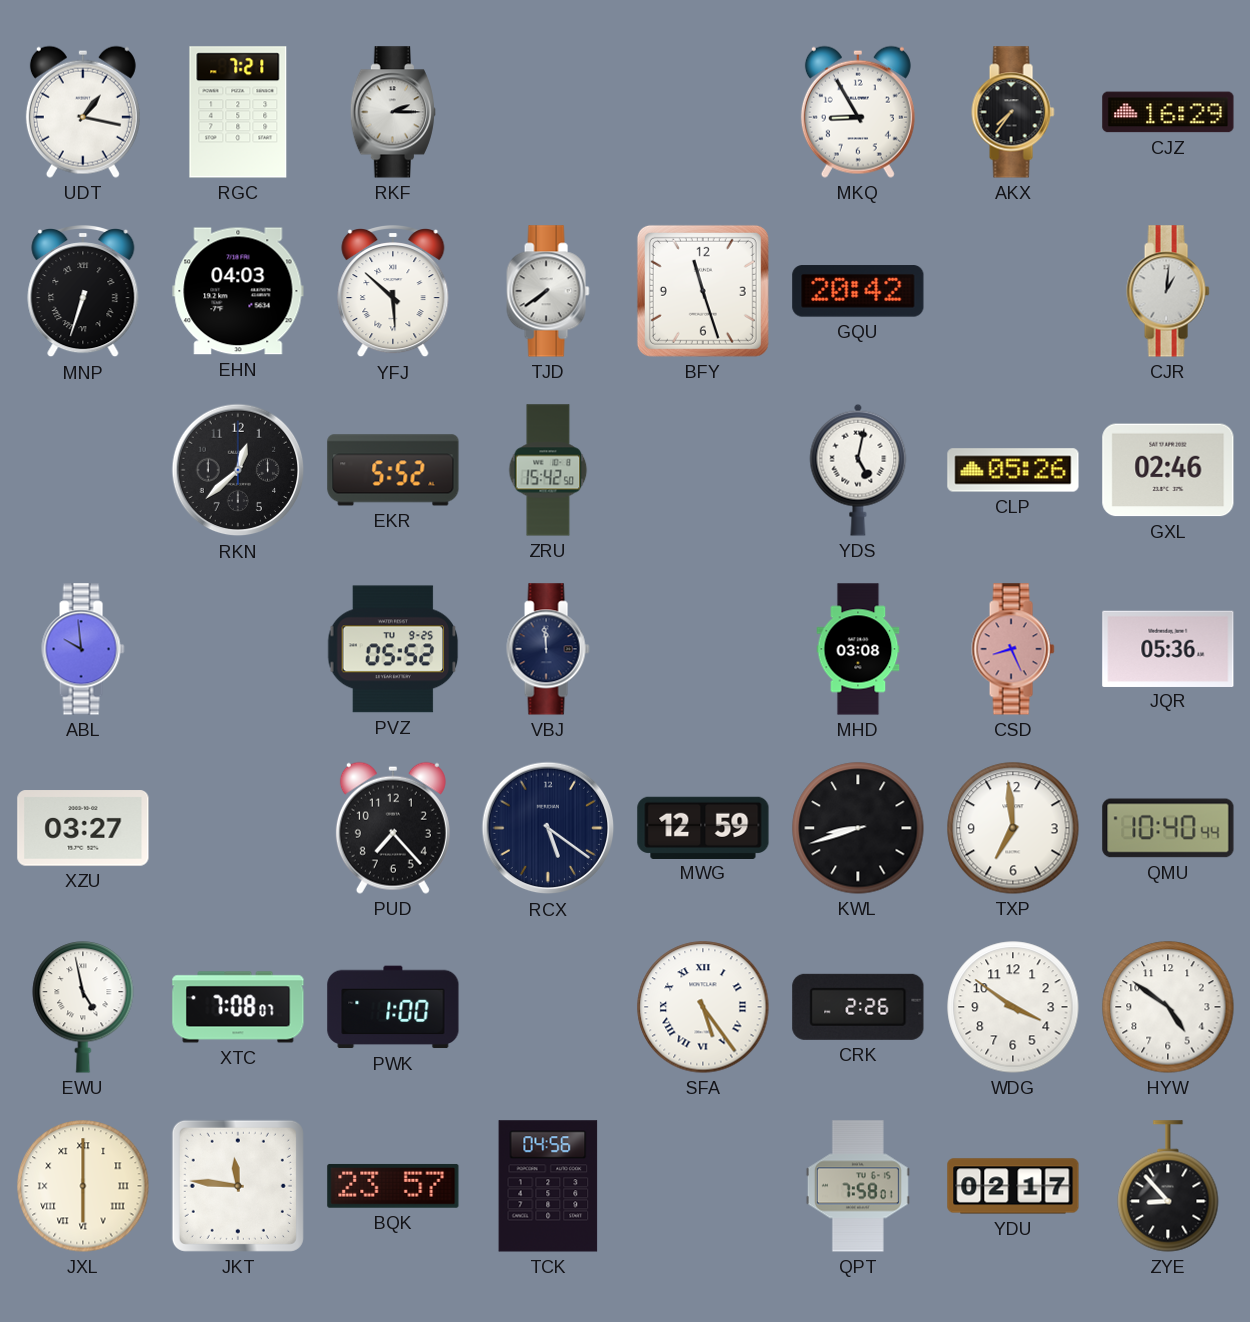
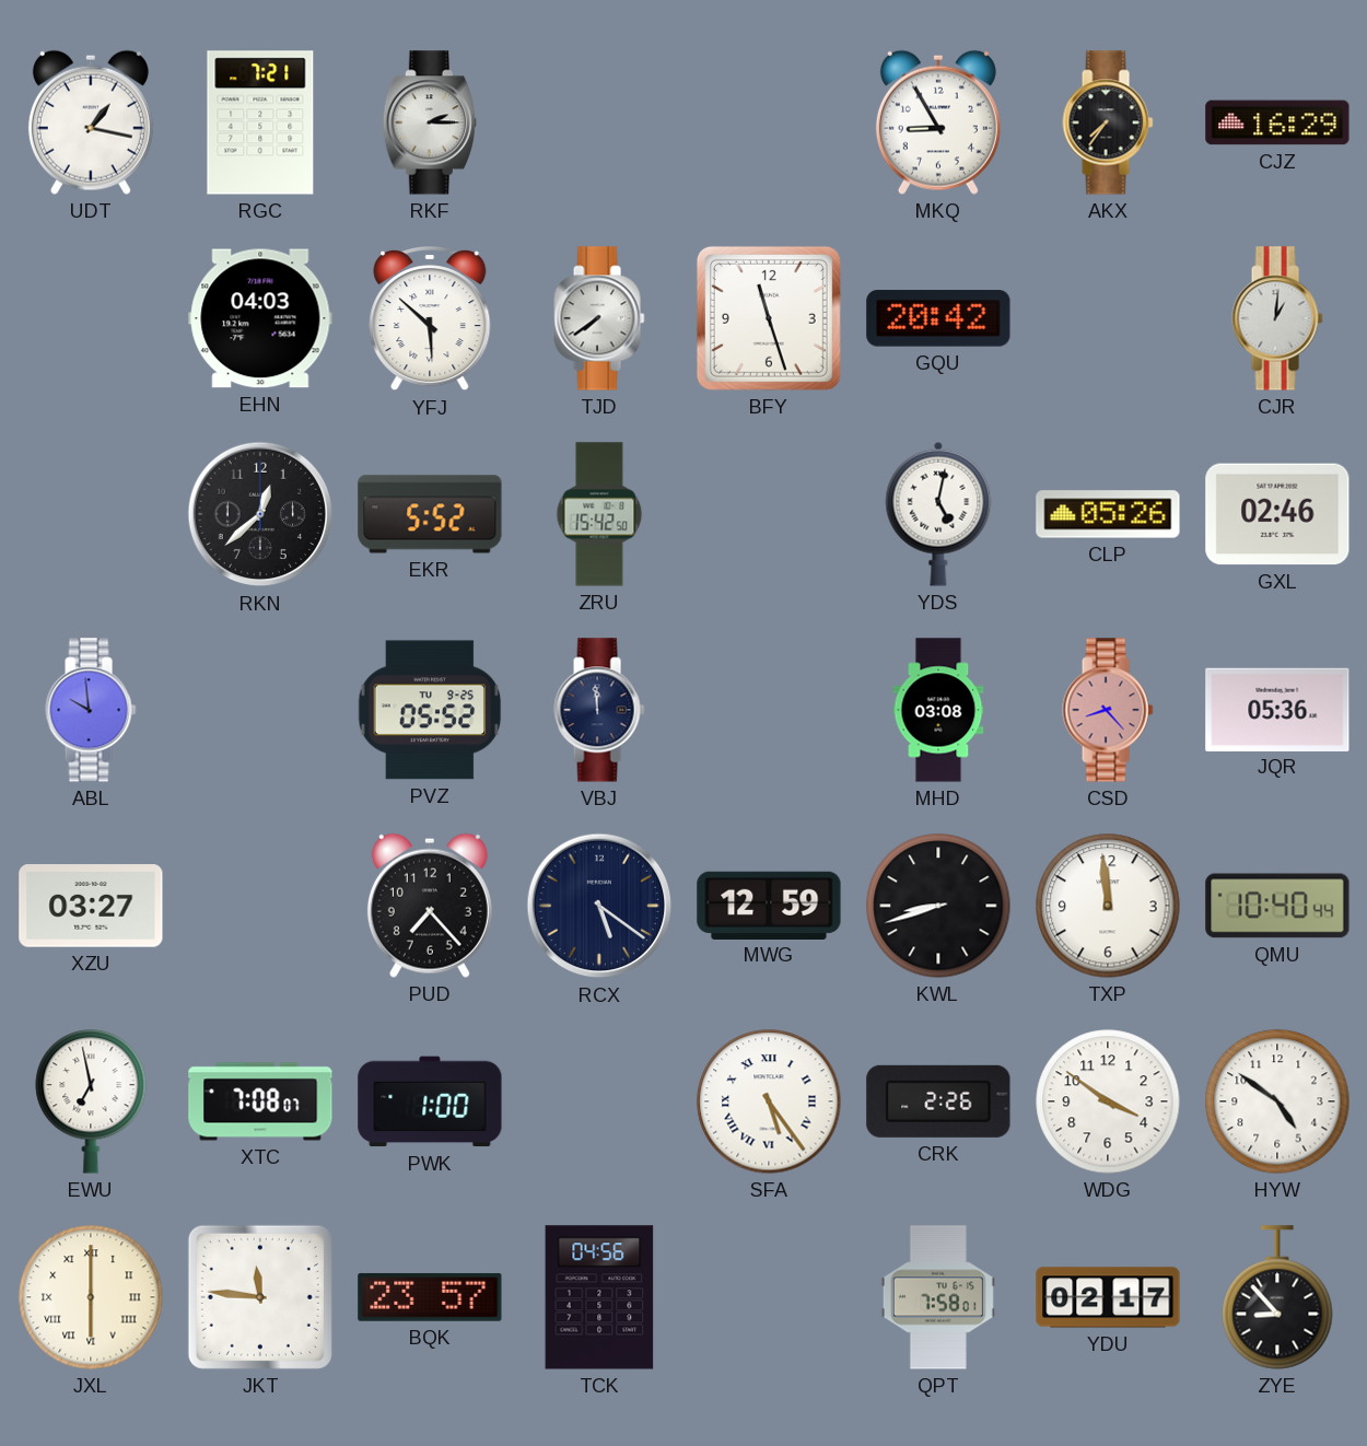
MNP: 6:33 -> none
CSD: 8:26 -> 8:23
TXP: 6:59 -> 11:59
EWU: 4:58 -> 6:58
